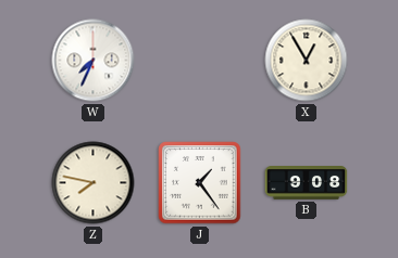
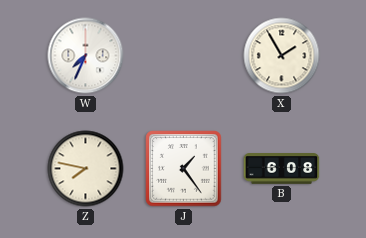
X: 12:55 -> 1:55
B: 9:08 -> 6:08
